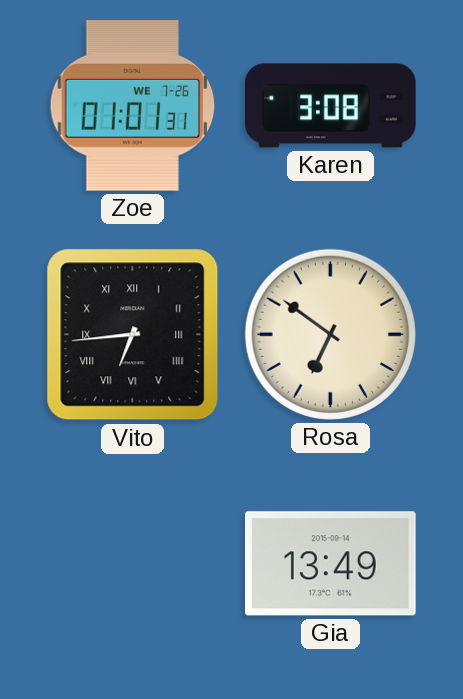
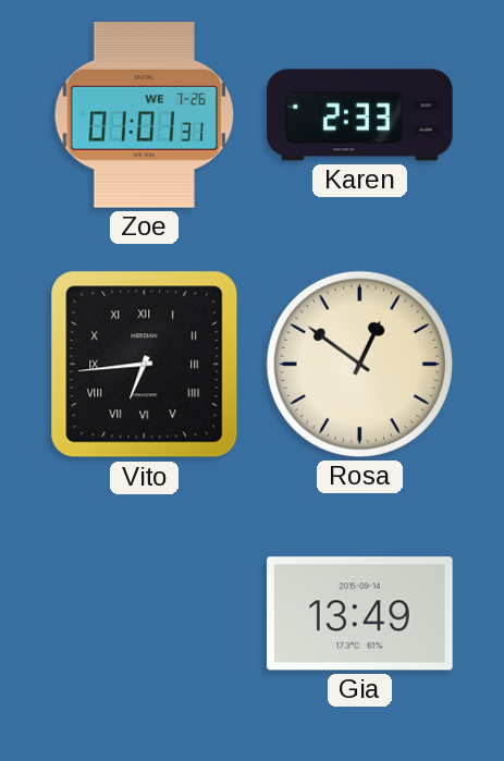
Karen: 3:08 -> 2:33
Rosa: 6:51 -> 12:51
